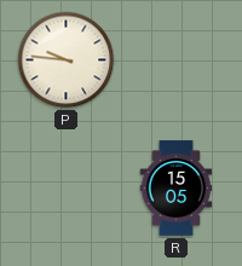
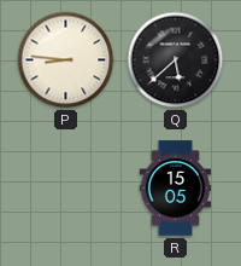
P: 9:46 -> 8:46
Q: none -> 5:38
